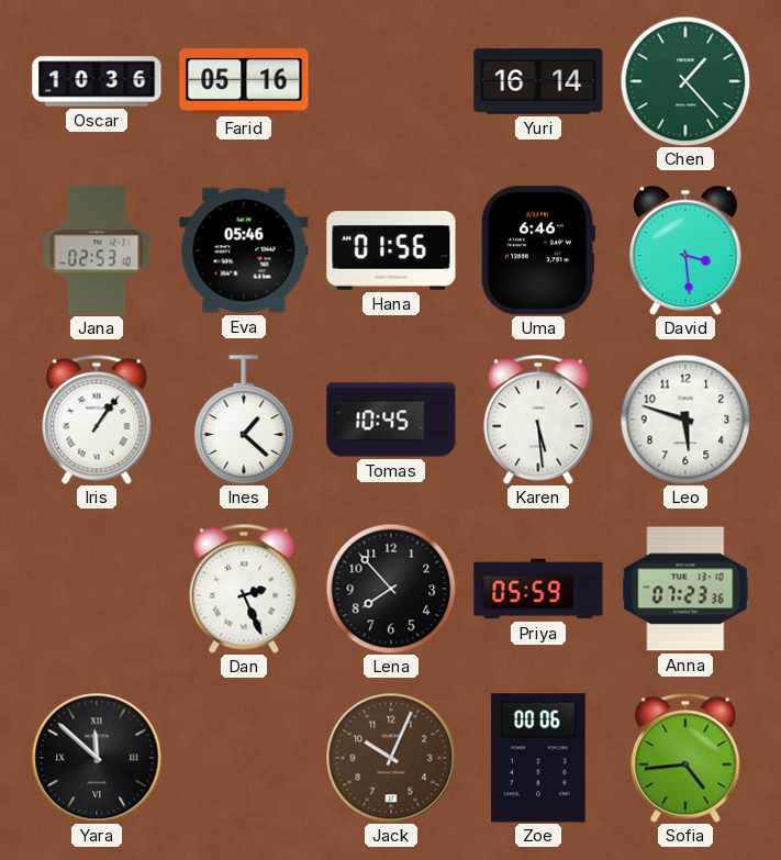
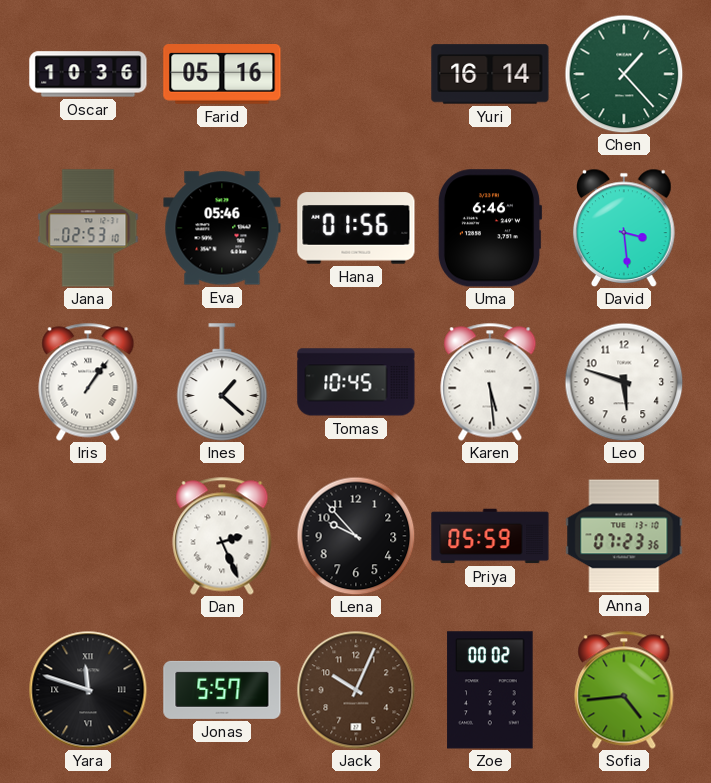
Lena: 7:53 -> 9:53
Yara: 11:52 -> 11:48
Jonas: none -> 5:57
Zoe: 00:06 -> 00:02
